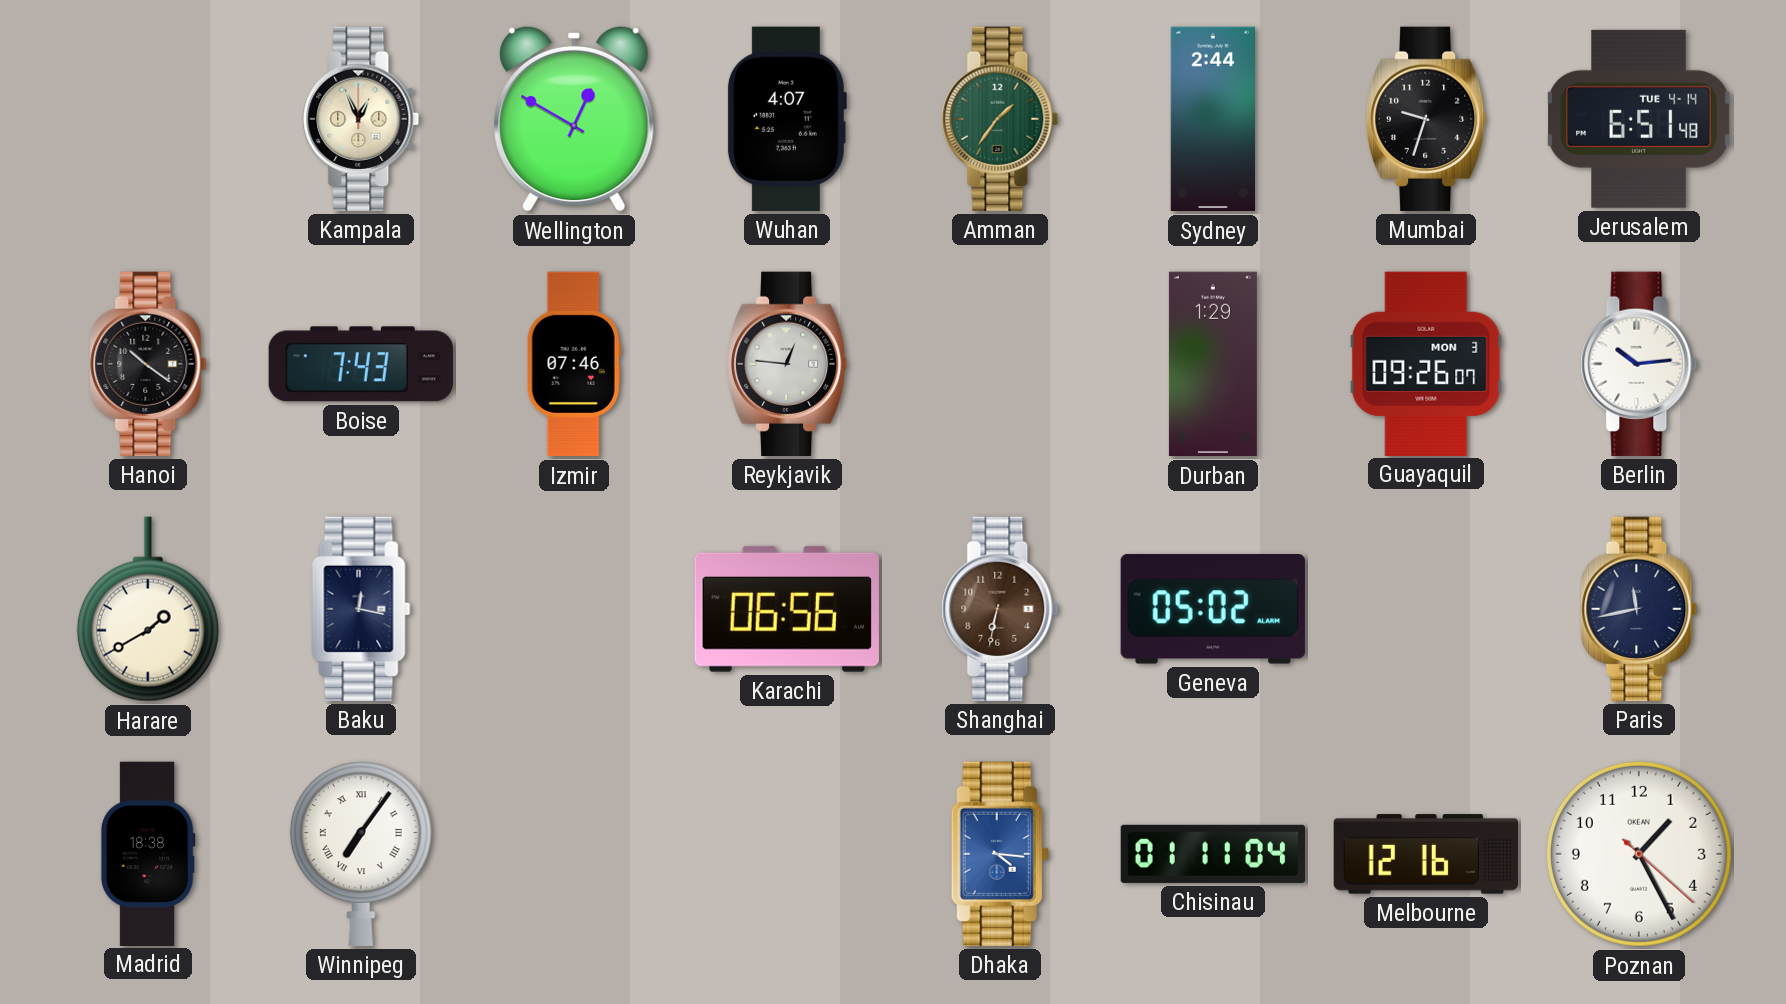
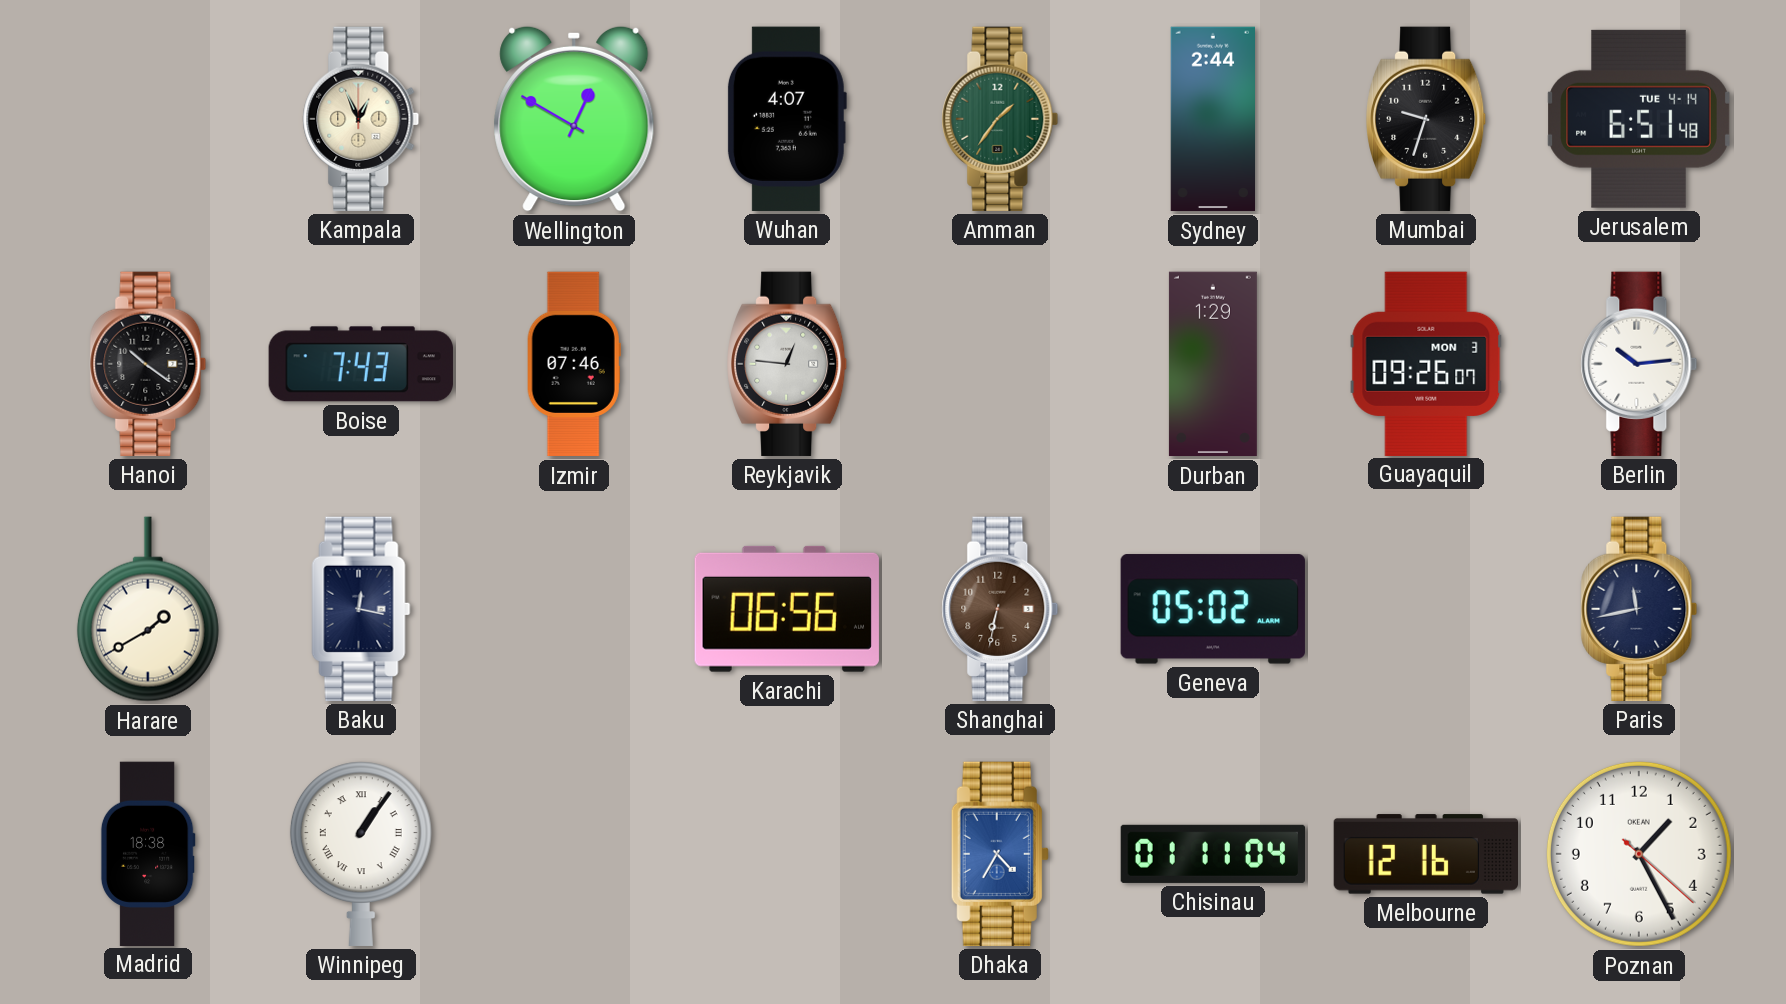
Winnipeg: 7:06 -> 1:06
Dhaka: 4:16 -> 4:35
